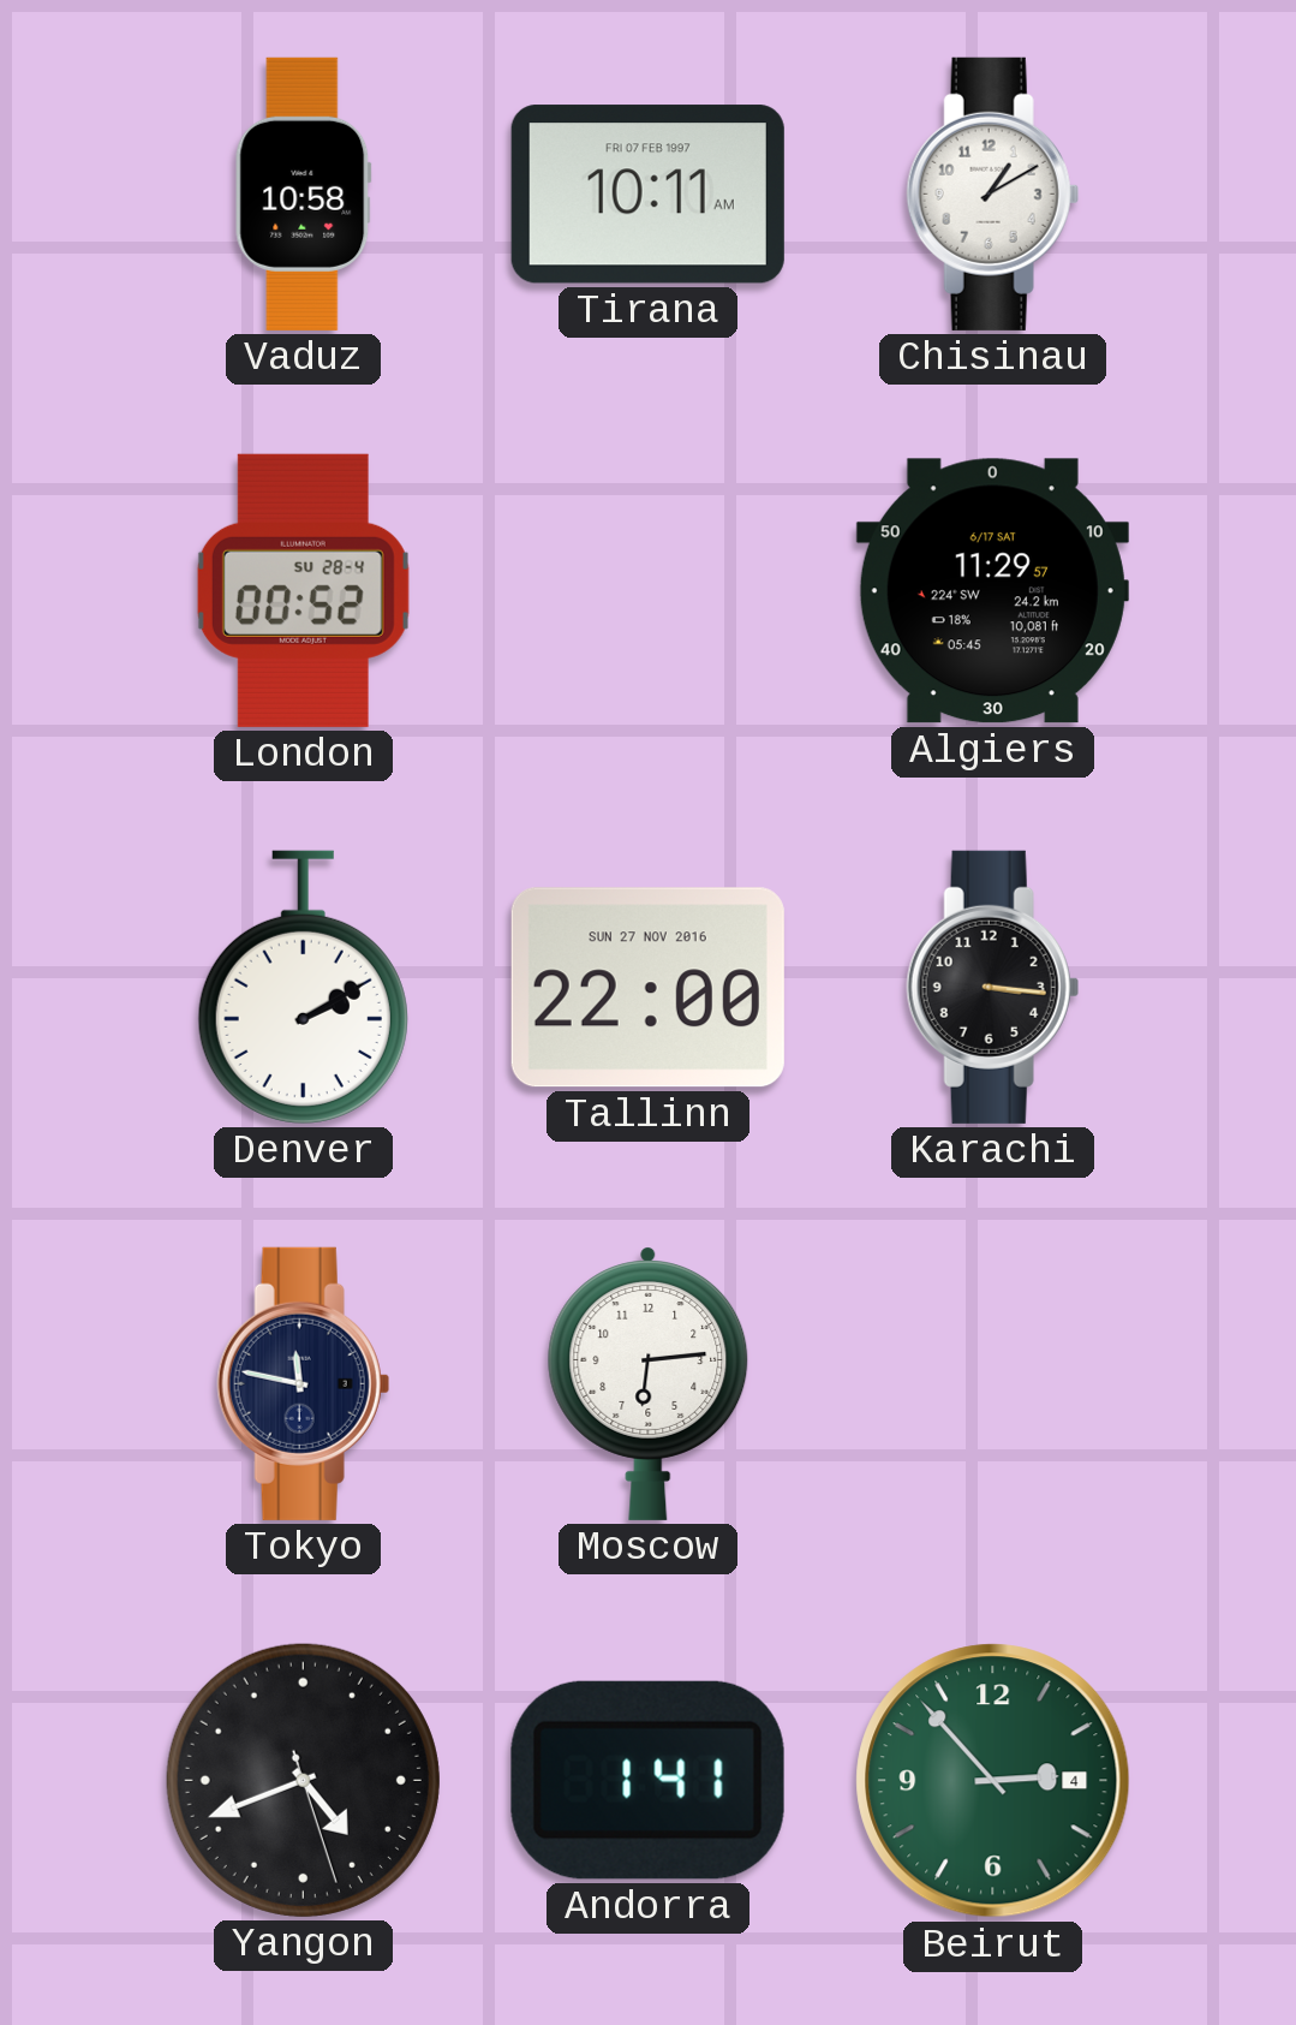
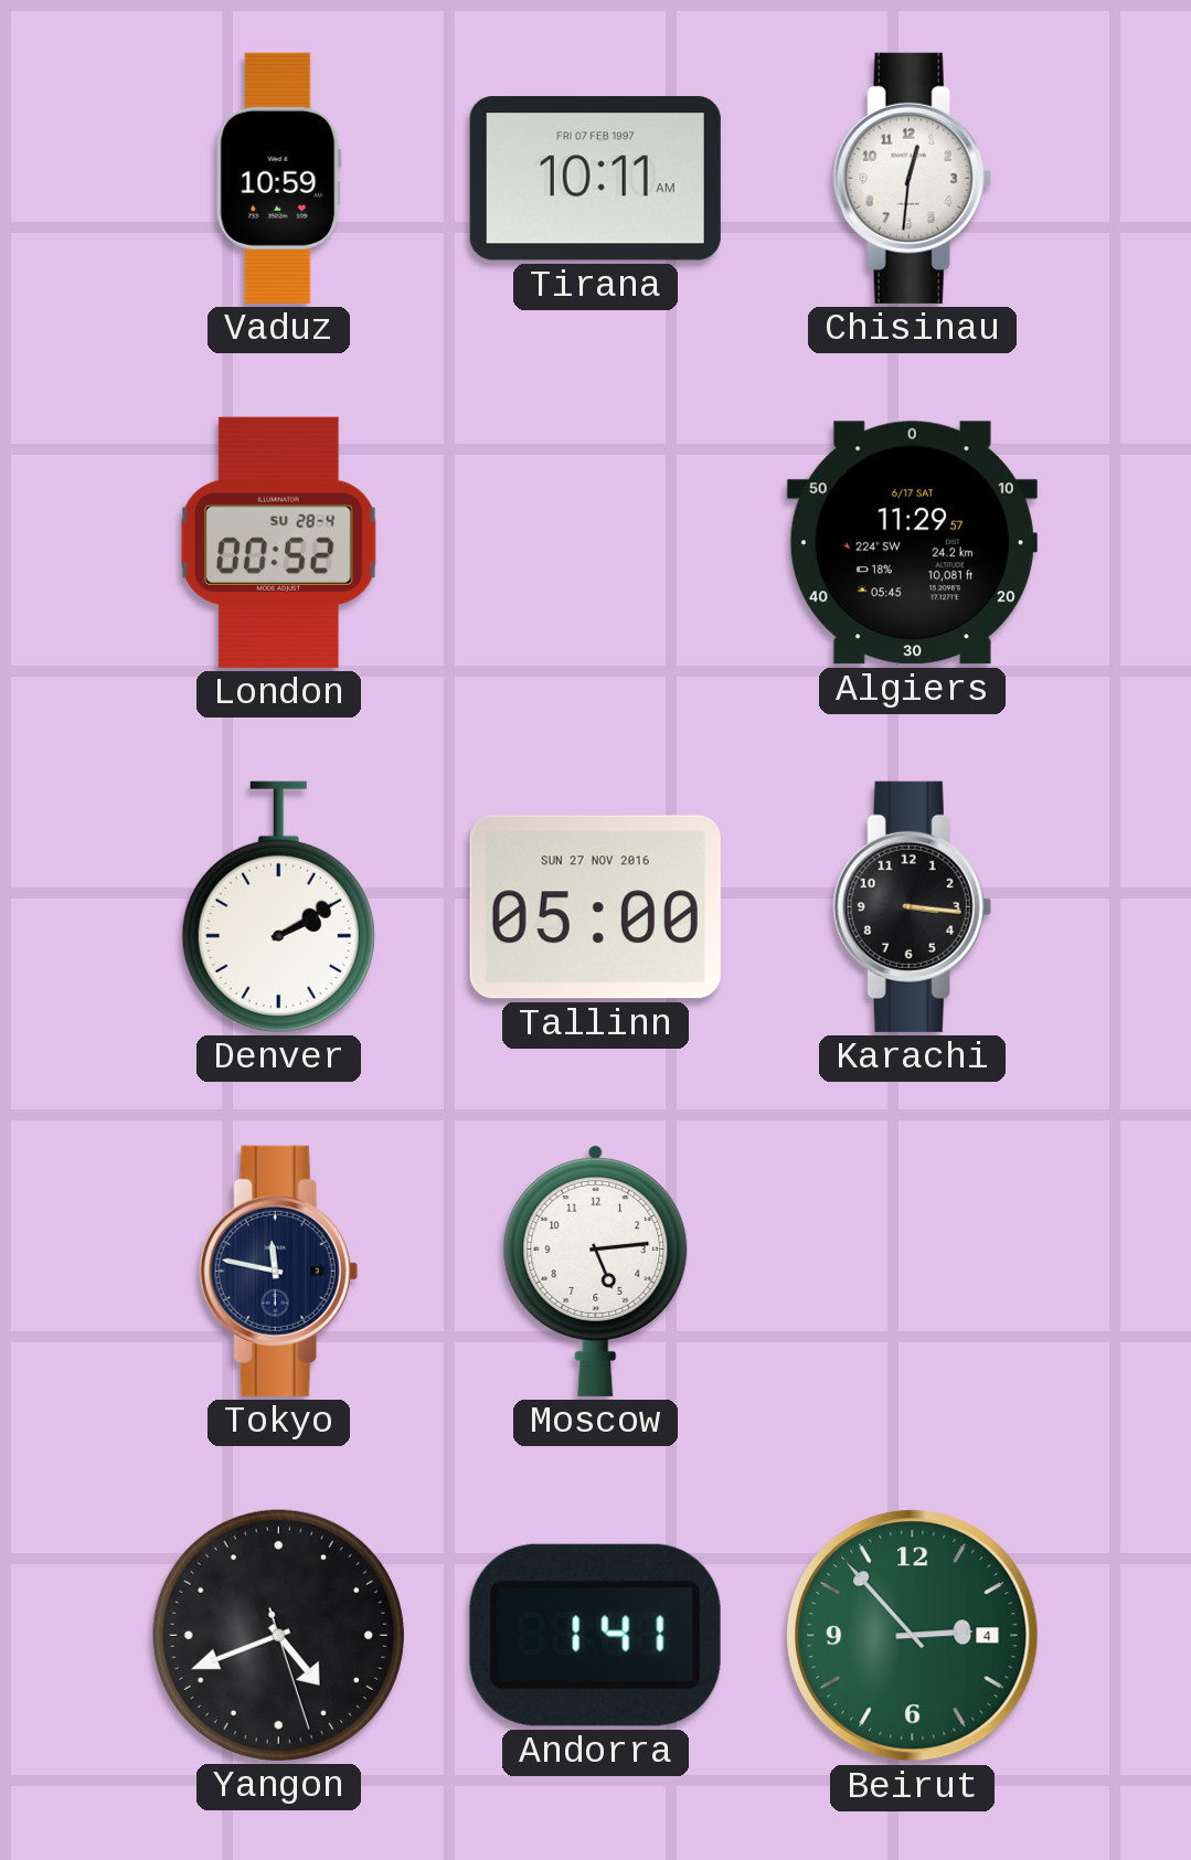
Vaduz: 10:58 -> 10:59
Chisinau: 1:10 -> 12:31
Tallinn: 22:00 -> 05:00
Moscow: 6:14 -> 5:14
